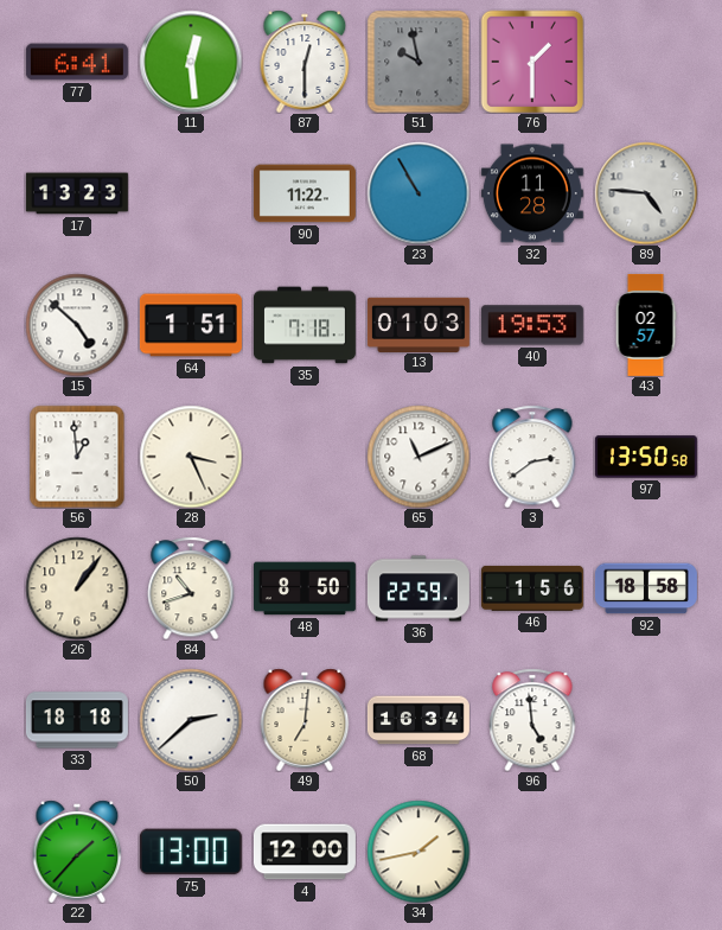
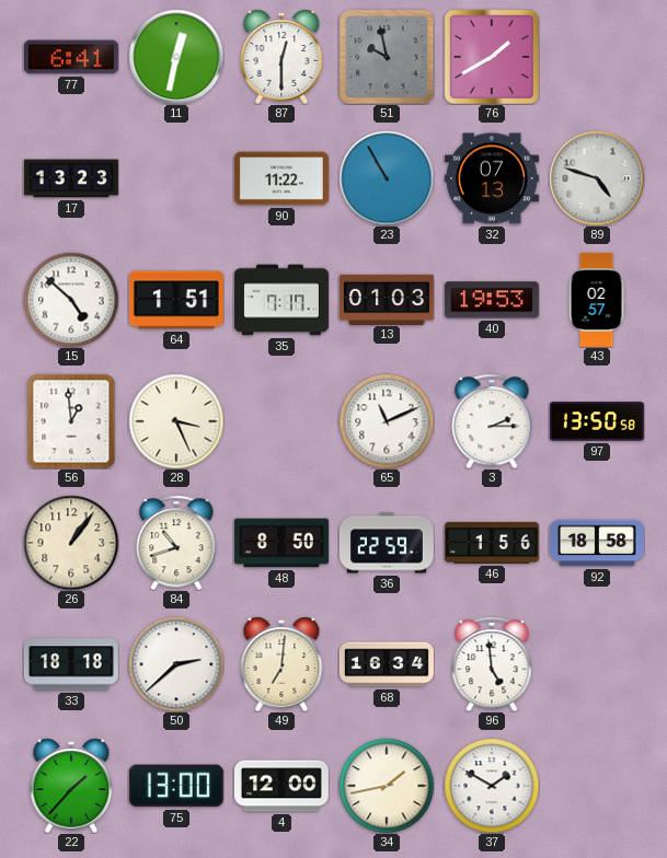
11: 12:29 -> 12:32
76: 1:30 -> 1:40
32: 11:28 -> 07:13
89: 4:46 -> 4:48
35: 7:18 -> 7:17
3: 2:39 -> 2:15
37: none -> 1:50
